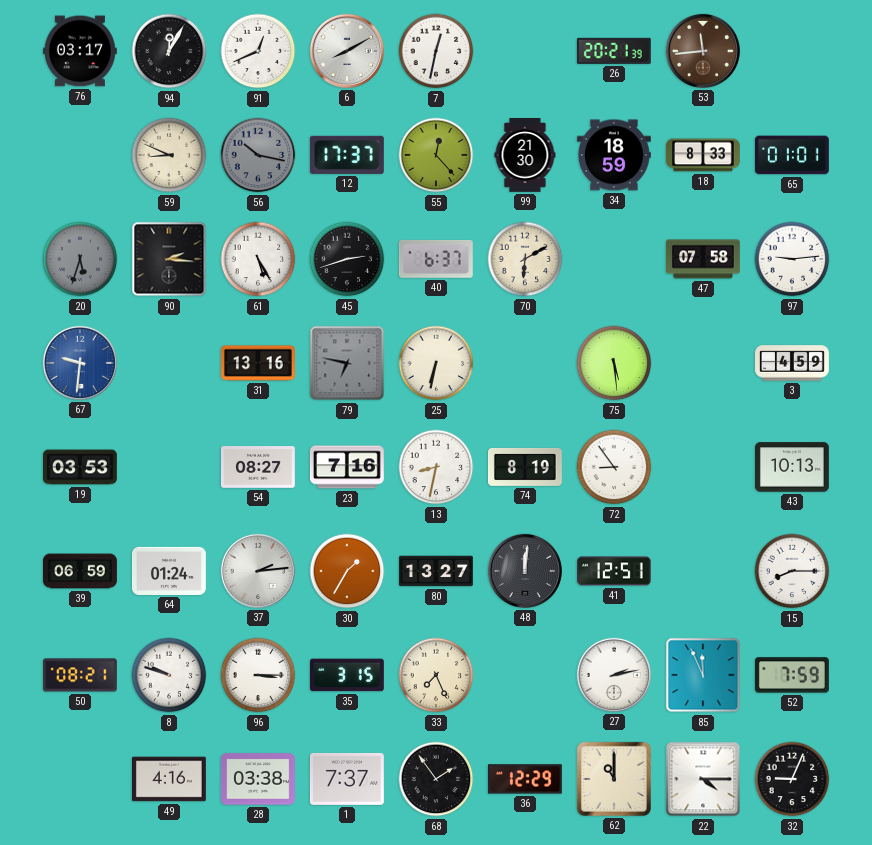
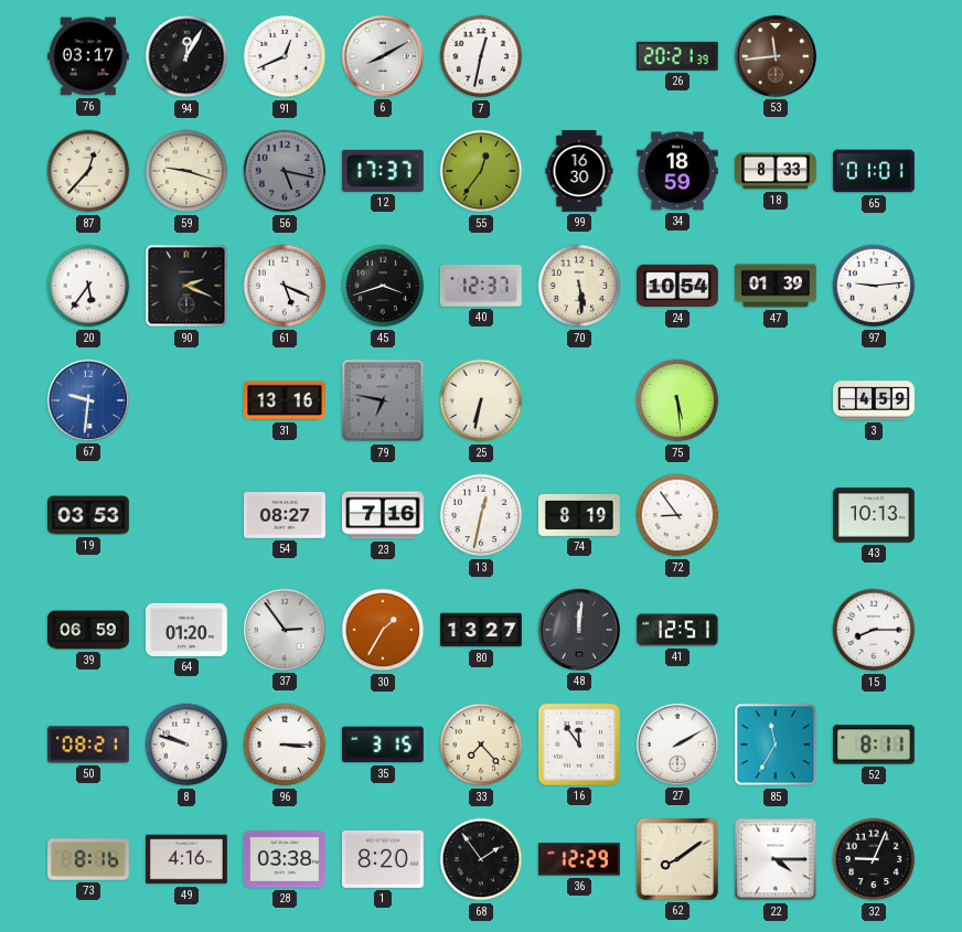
87: none -> 12:37
59: 8:49 -> 9:18
56: 10:17 -> 5:17
55: 12:23 -> 12:36
99: 21:30 -> 16:30
20: 5:33 -> 5:36
20 dial: grey -> white
90: 2:16 -> 2:19
61: 5:25 -> 5:19
45: 2:42 -> 3:42
40: 6:37 -> 12:37
70: 6:10 -> 5:29
24: none -> 10:54
47: 07:58 -> 01:39
13: 8:32 -> 12:32
64: 01:24 -> 01:20
37: 2:14 -> 2:54
33: 7:26 -> 7:23
16: none -> 11:54
27: 2:13 -> 2:10
85: 11:56 -> 11:35
52: 7:59 -> 8:11
73: none -> 8:16
1: 7:37 -> 8:20
62: 11:00 -> 8:09
